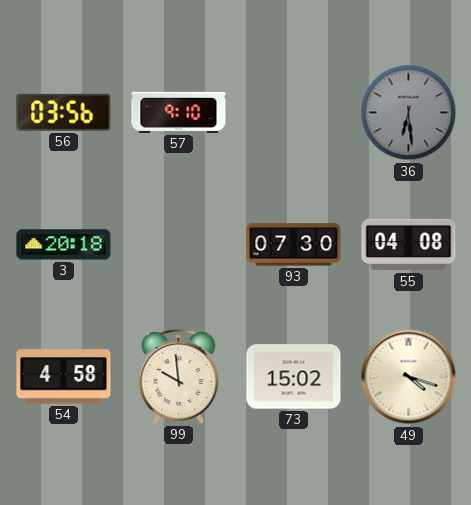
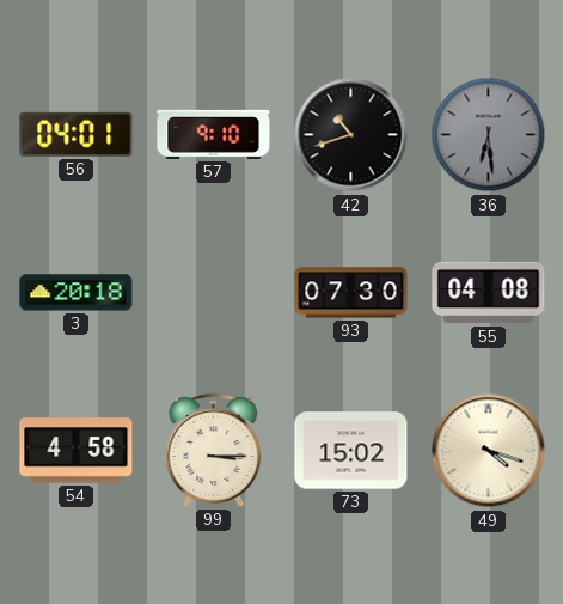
56: 03:56 -> 04:01
42: none -> 10:42
99: 9:59 -> 3:15
